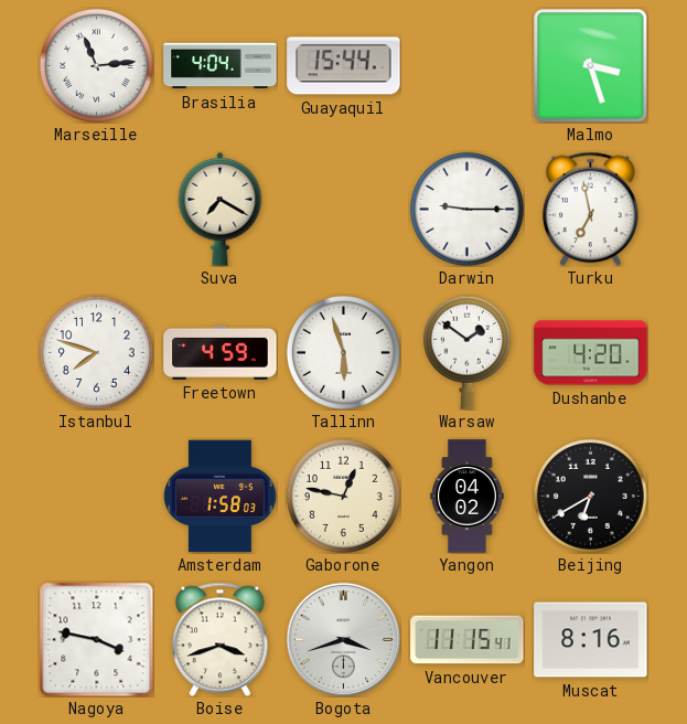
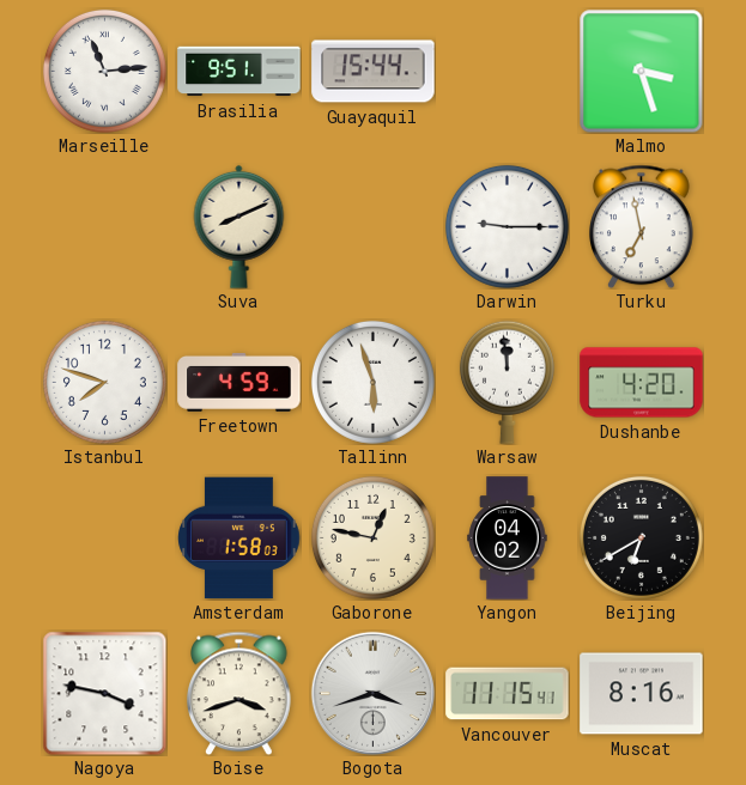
Brasilia: 4:04 -> 9:51
Suva: 7:20 -> 8:11
Warsaw: 1:51 -> 11:59
